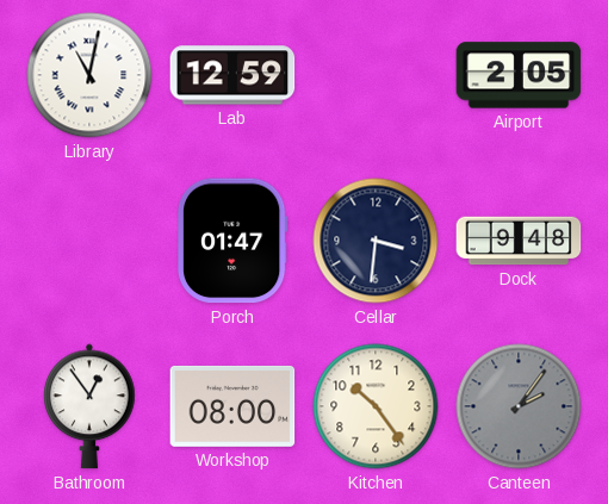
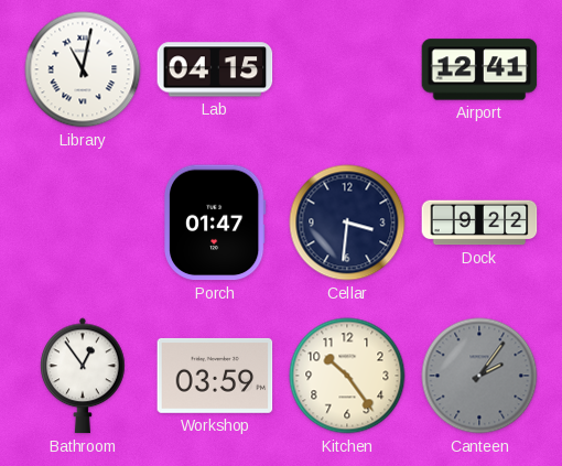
Lab: 12:59 -> 04:15
Airport: 2:05 -> 12:41
Dock: 9:48 -> 9:22
Workshop: 08:00 -> 03:59
